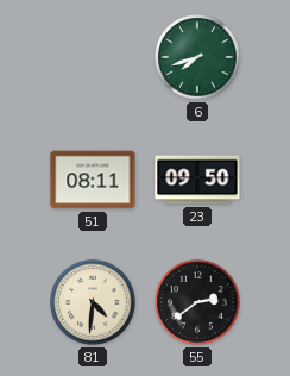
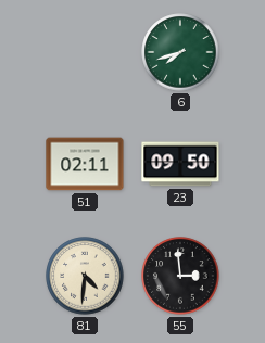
51: 08:11 -> 02:11
55: 2:39 -> 2:59
